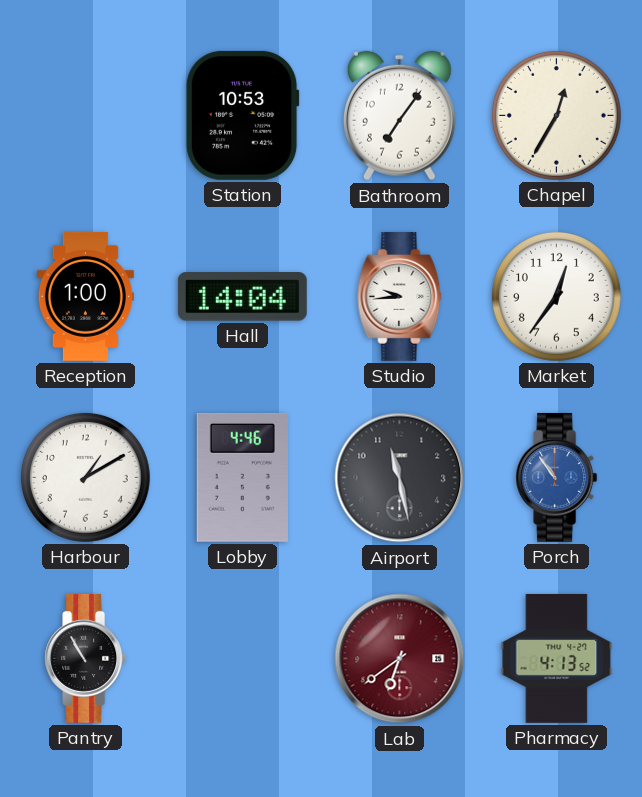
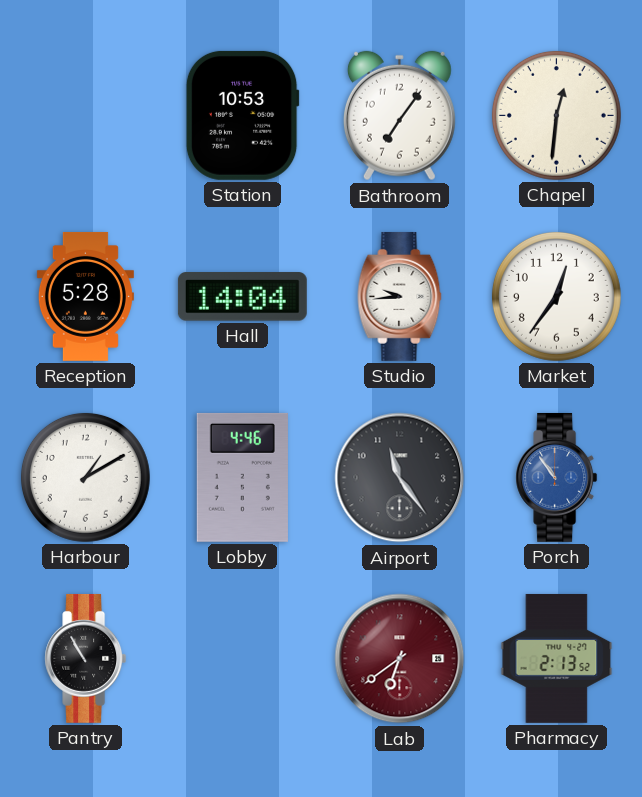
Chapel: 12:35 -> 12:31
Reception: 1:00 -> 5:28
Airport: 11:28 -> 11:24
Pharmacy: 4:13 -> 2:13
